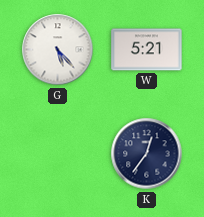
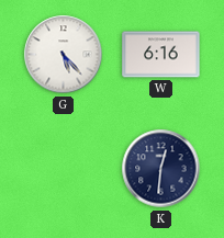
W: 5:21 -> 6:16
K: 12:36 -> 12:31
